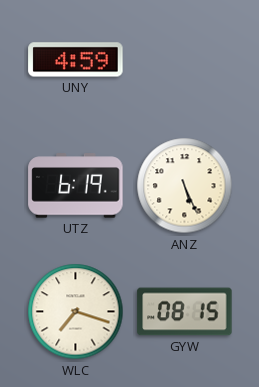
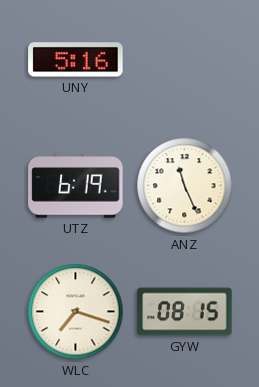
UNY: 4:59 -> 5:16
ANZ: 5:26 -> 11:26
